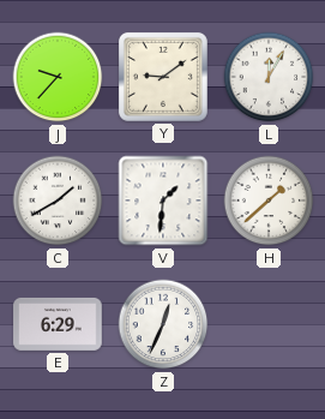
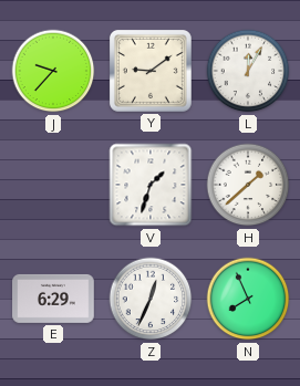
C: 1:40 -> none
V: 1:31 -> 1:33
N: none -> 7:56
